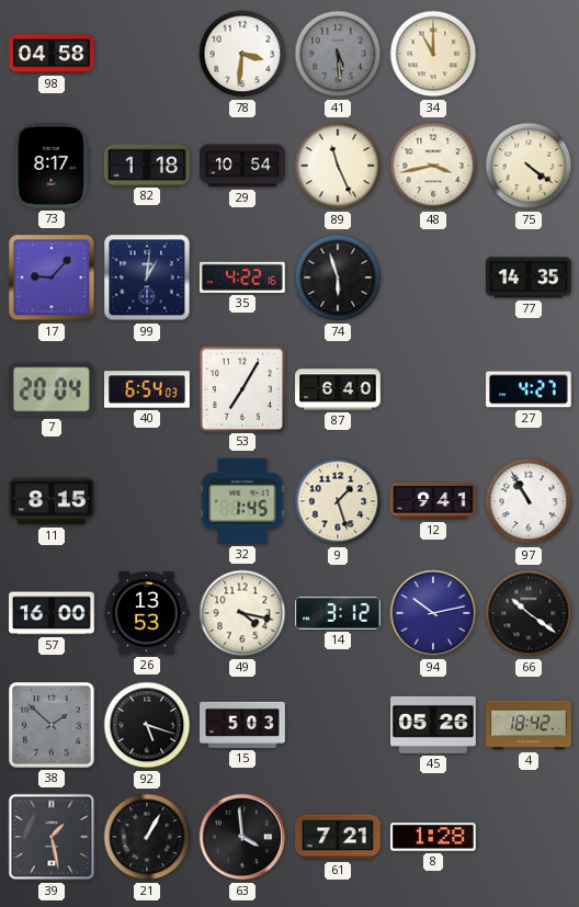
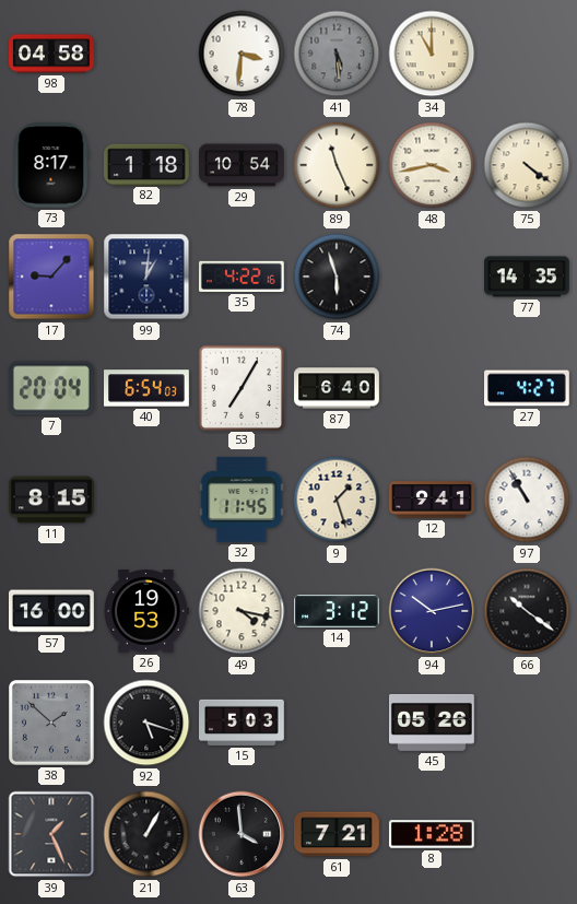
32: 1:45 -> 11:45
26: 13:53 -> 19:53
4: 18:42 -> none
39: 1:28 -> 1:26
